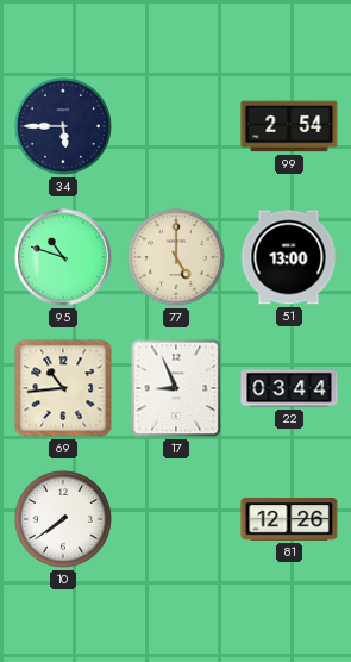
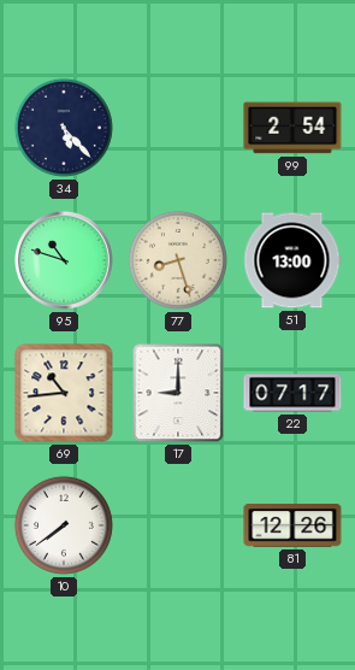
34: 5:45 -> 5:23
77: 5:00 -> 8:27
17: 8:56 -> 9:00
22: 03:44 -> 07:17
